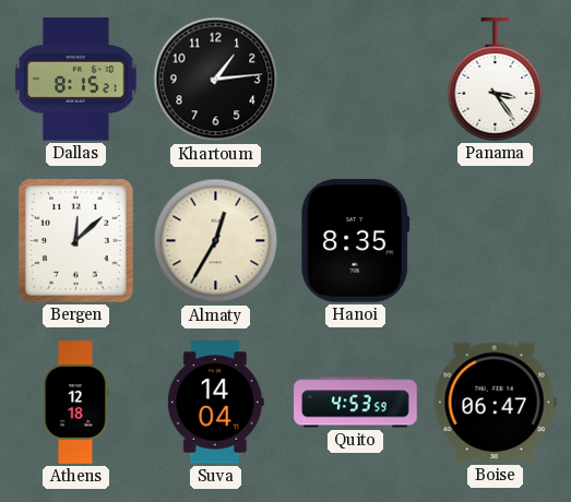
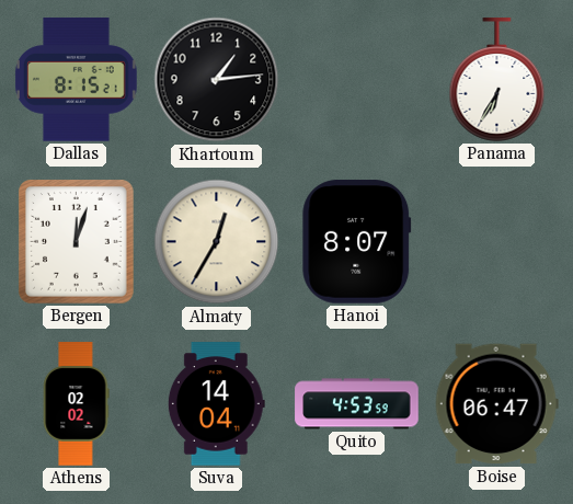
Panama: 3:24 -> 6:35
Bergen: 12:08 -> 12:03
Hanoi: 8:35 -> 8:07
Athens: 12:18 -> 02:02
